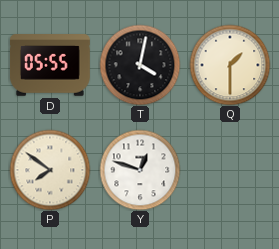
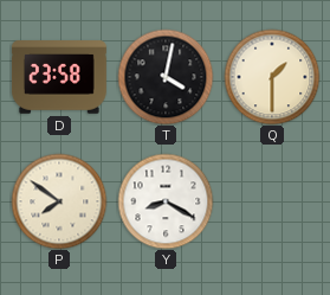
D: 05:55 -> 23:58
Y: 12:48 -> 8:20
